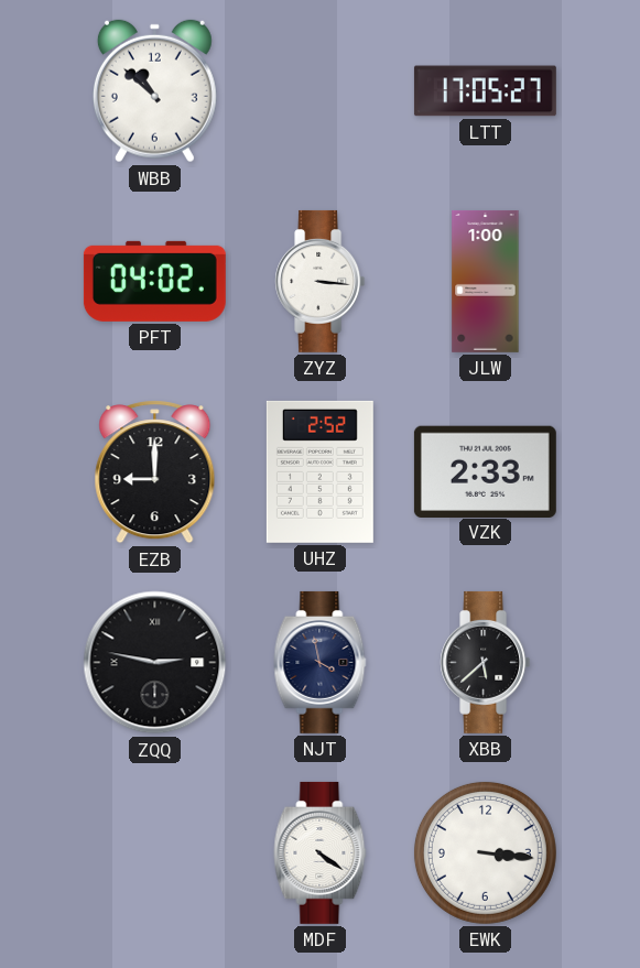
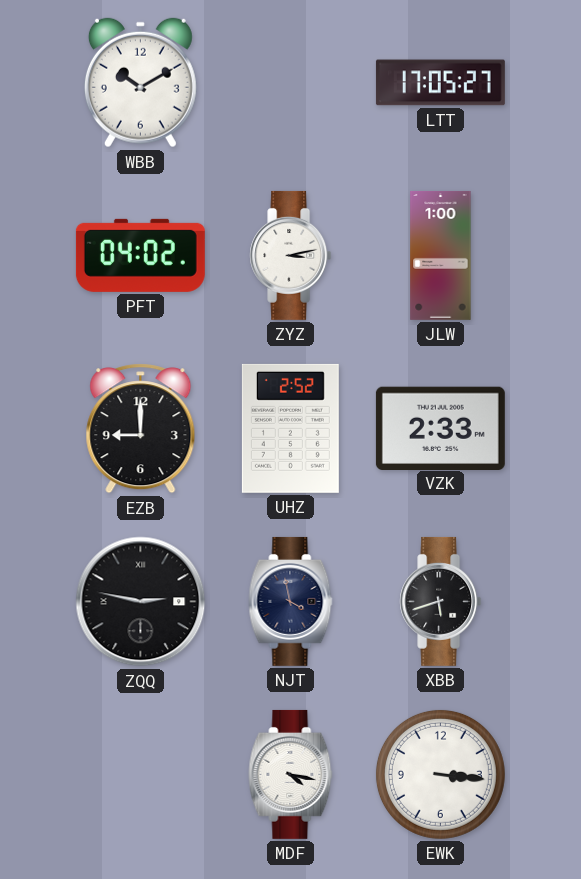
WBB: 10:52 -> 10:10
ZYZ: 3:16 -> 3:13
XBB: 5:38 -> 5:42
MDF: 4:21 -> 4:17
